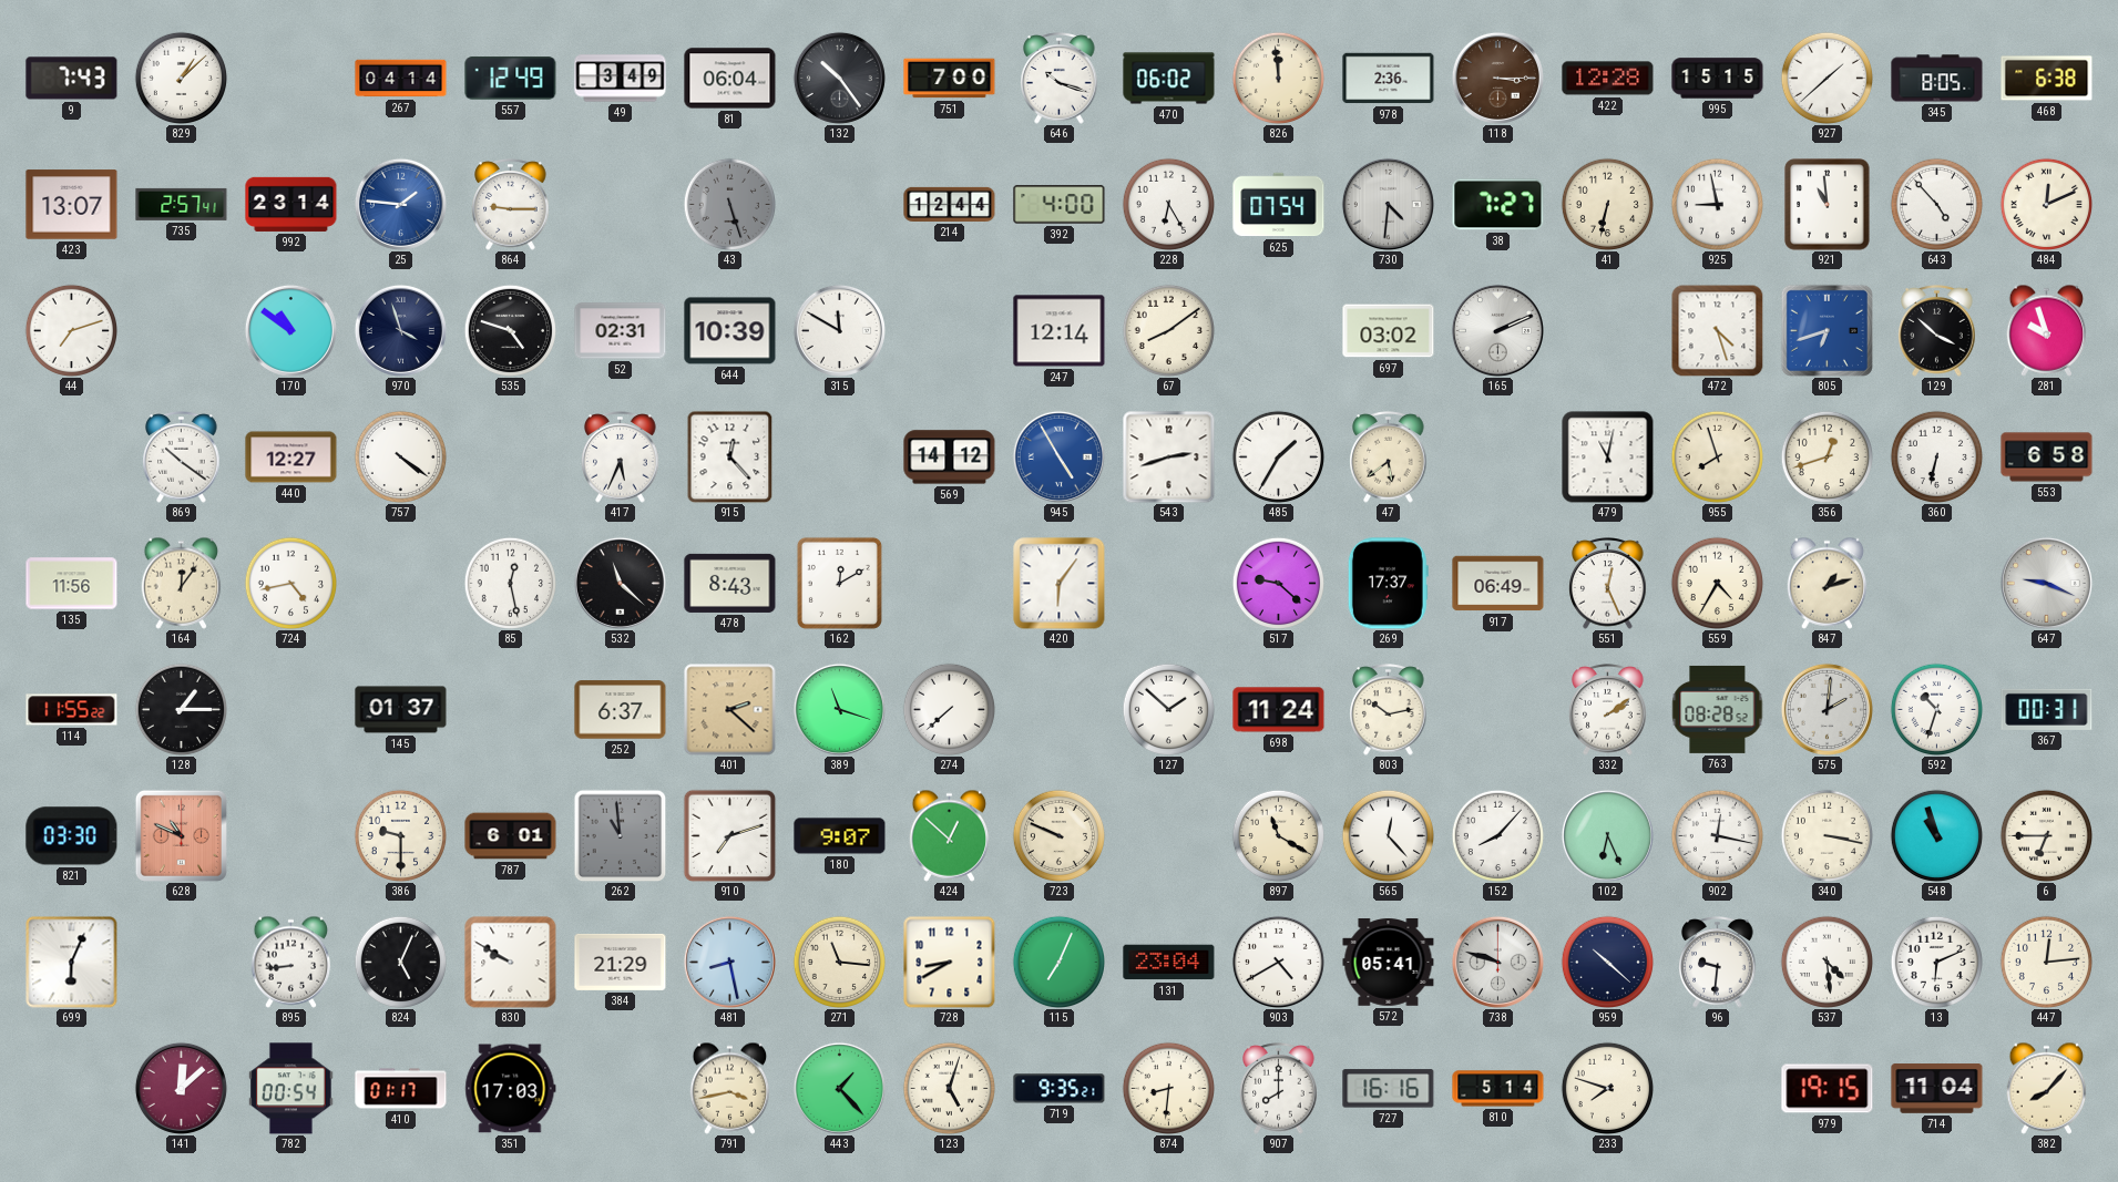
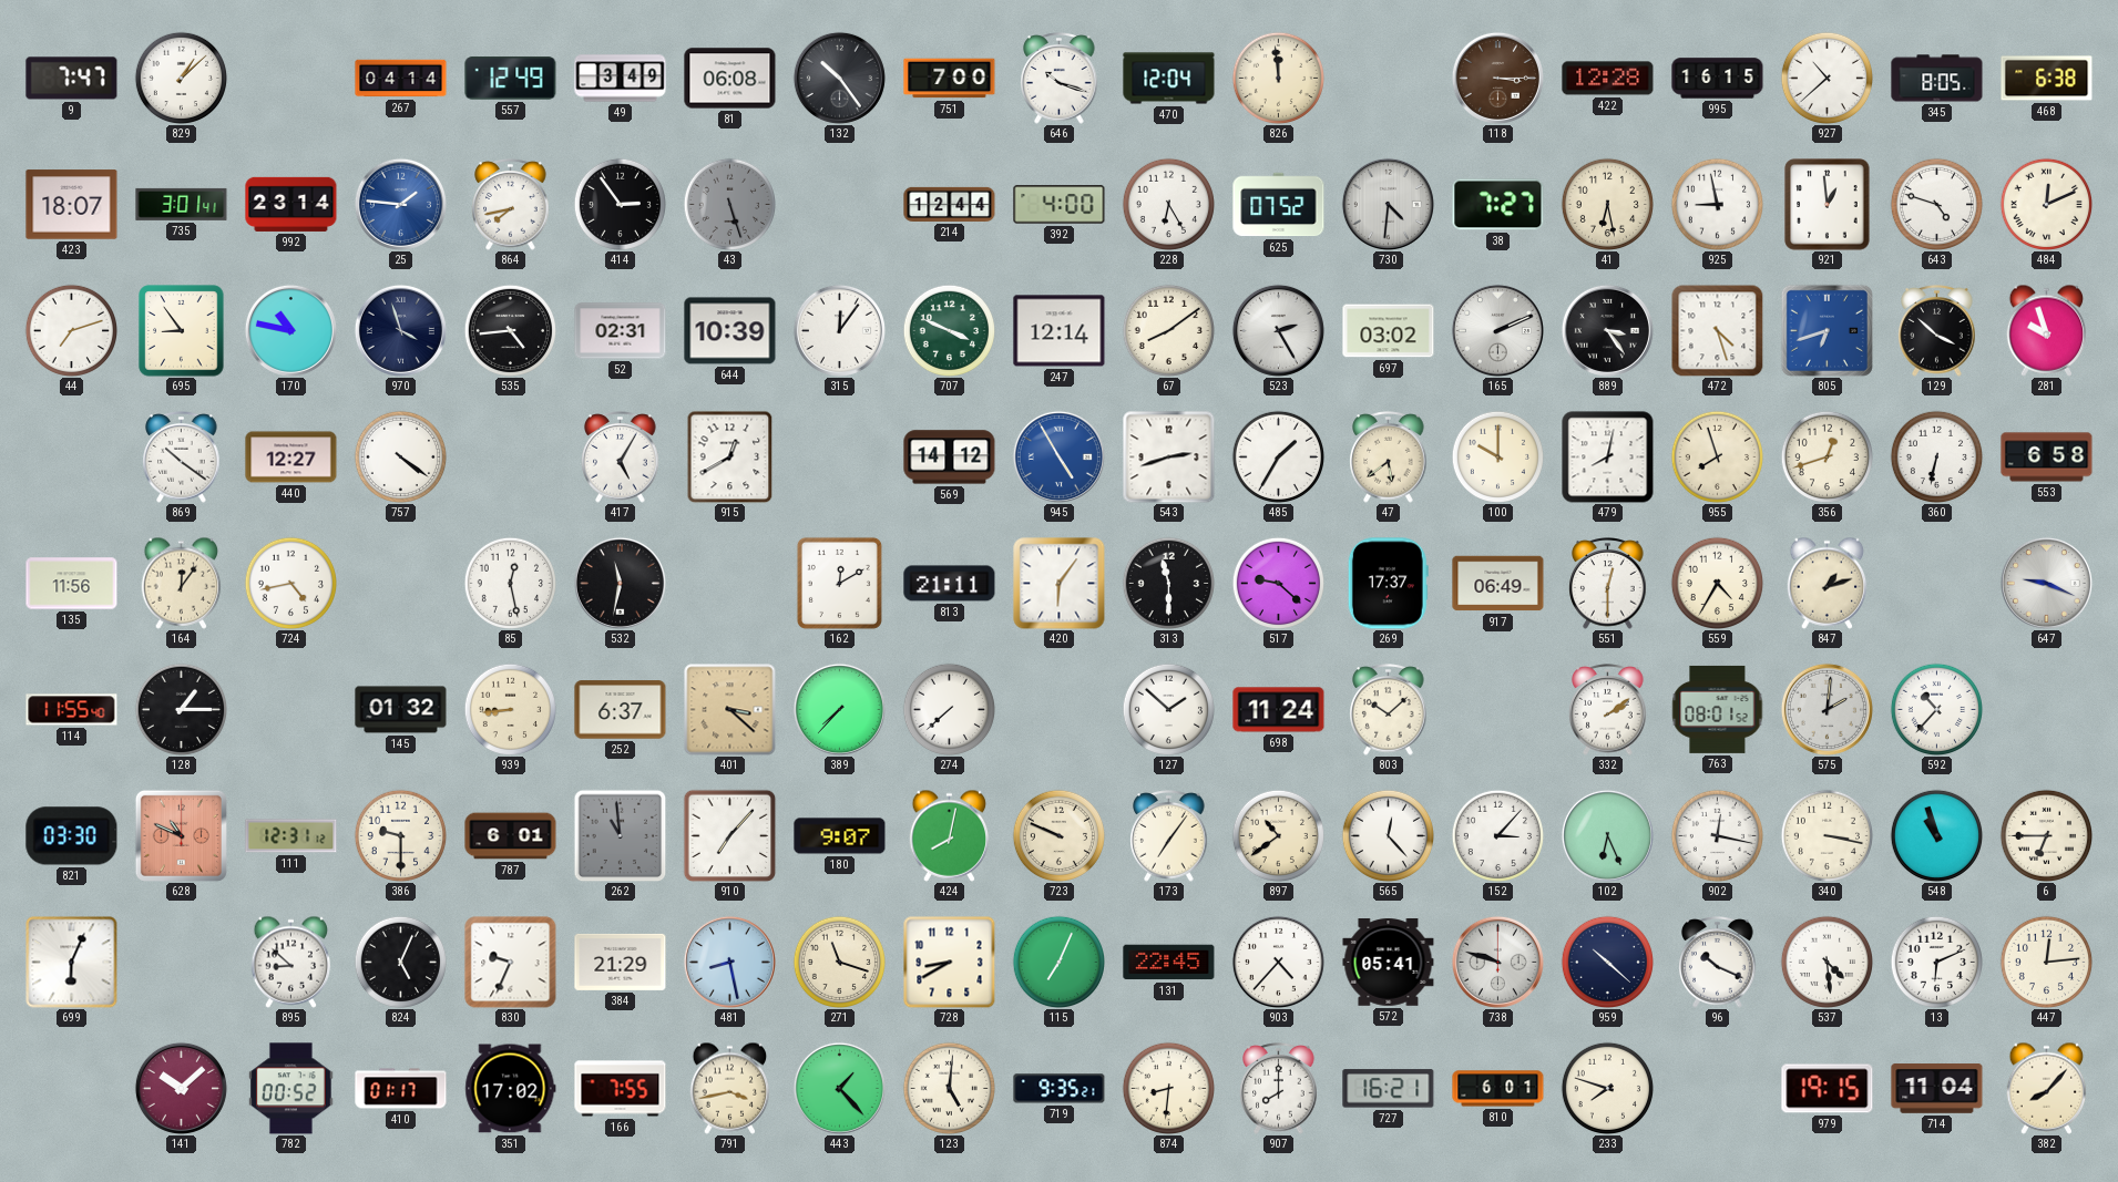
9: 7:43 -> 7:47
81: 06:04 -> 06:08
470: 06:02 -> 12:04
978: 2:36 -> none
995: 15:15 -> 16:15
927: 1:38 -> 10:38
423: 13:07 -> 18:07
735: 2:57 -> 3:01
864: 9:15 -> 7:43
414: none -> 2:54
625: 07:54 -> 07:52
41: 6:32 -> 6:28
921: 10:59 -> 12:59
643: 4:53 -> 4:48
695: none -> 8:54
170: 10:51 -> 10:47
535: 4:48 -> 4:44
315: 11:50 -> 12:06
707: none -> 3:49
523: none -> 2:25
889: none -> 3:24
417: 5:34 -> 5:05
915: 12:23 -> 12:40
100: none -> 10:00
479: 11:02 -> 8:02
532: 11:22 -> 11:32
478: 8:43 -> none
813: none -> 21:11
313: none -> 11:30
551: 12:26 -> 12:30
114: 11:55:22 -> 11:55:40
145: 01:37 -> 01:32
939: none -> 8:44
401: 2:22 -> 3:22
389: 11:18 -> 7:37
803: 10:13 -> 10:08
763: 08:28 -> 08:01
592: 10:33 -> 10:37
367: 00:31 -> none
111: none -> 12:31
910: 7:12 -> 7:07
424: 12:52 -> 8:02
173: none -> 7:06
897: 11:20 -> 10:39
152: 8:07 -> 3:07
895: 8:44 -> 8:52
830: 9:50 -> 9:34
271: 11:16 -> 11:18
131: 23:04 -> 22:45
903: 4:40 -> 4:37
96: 9:31 -> 10:19
141: 12:08 -> 10:08
782: 00:54 -> 00:52
351: 17:03 -> 17:02
166: none -> 7:55
123: 5:03 -> 5:01
727: 16:16 -> 16:21
810: 5:14 -> 6:01
